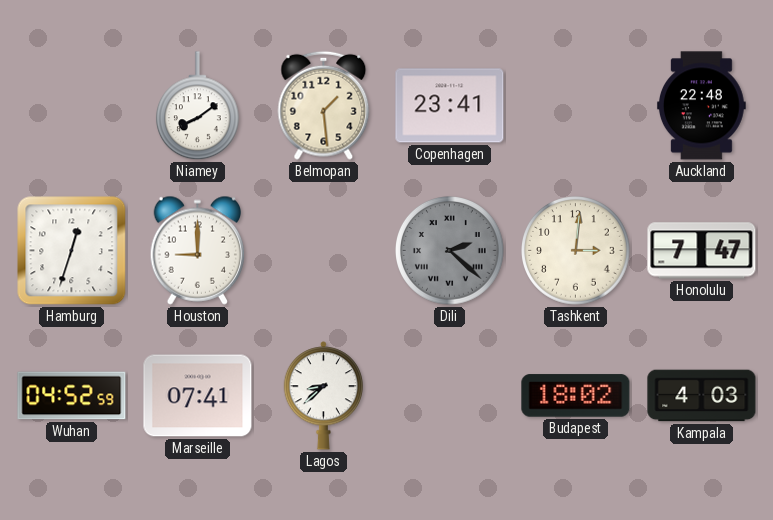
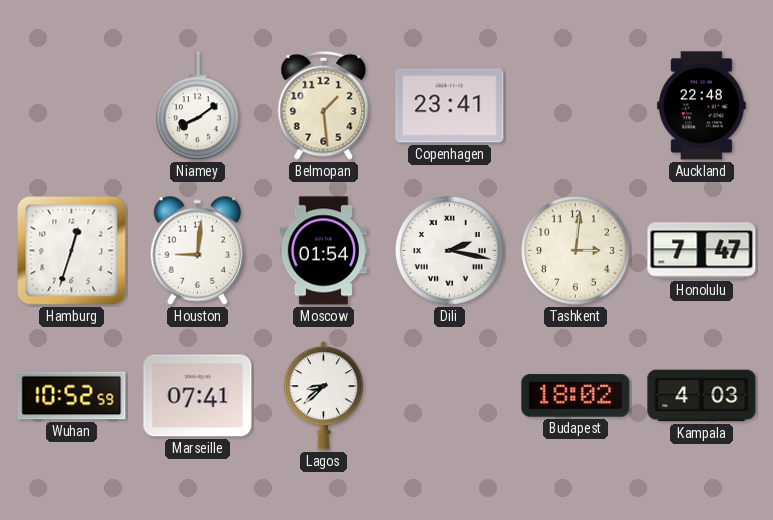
Houston: 9:00 -> 9:01
Moscow: none -> 01:54
Dili: 2:22 -> 2:17
Dili dial: grey -> white
Wuhan: 04:52 -> 10:52
